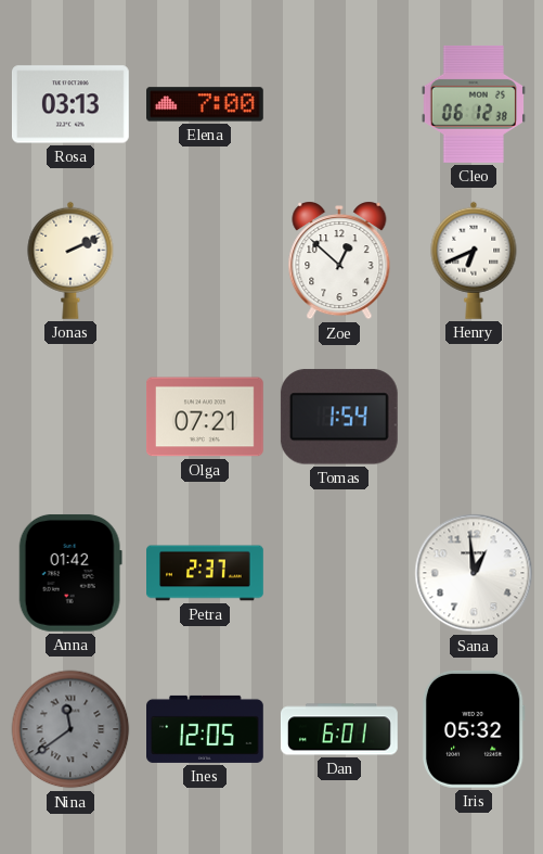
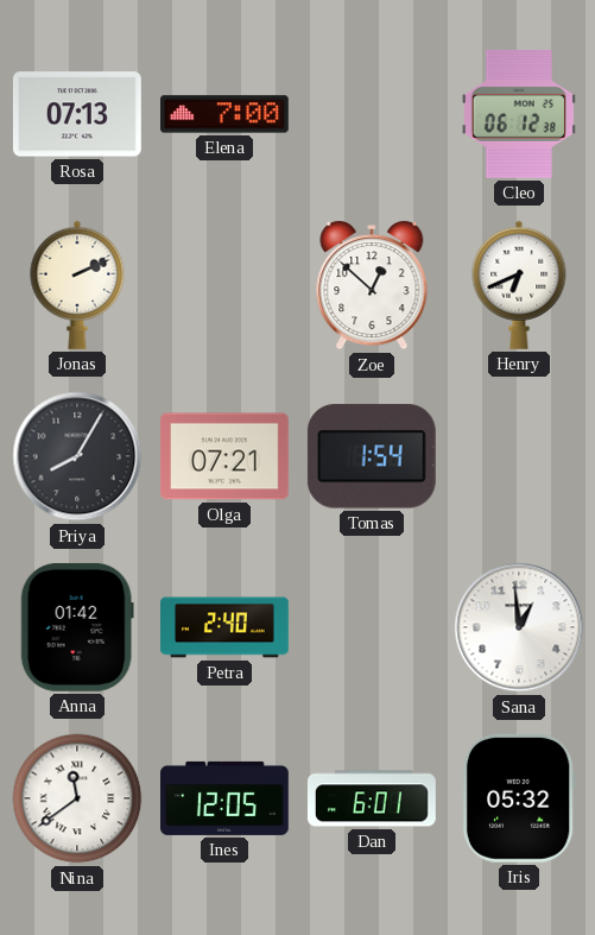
Rosa: 03:13 -> 07:13
Priya: none -> 8:05
Petra: 2:37 -> 2:40
Nina dial: grey -> white
